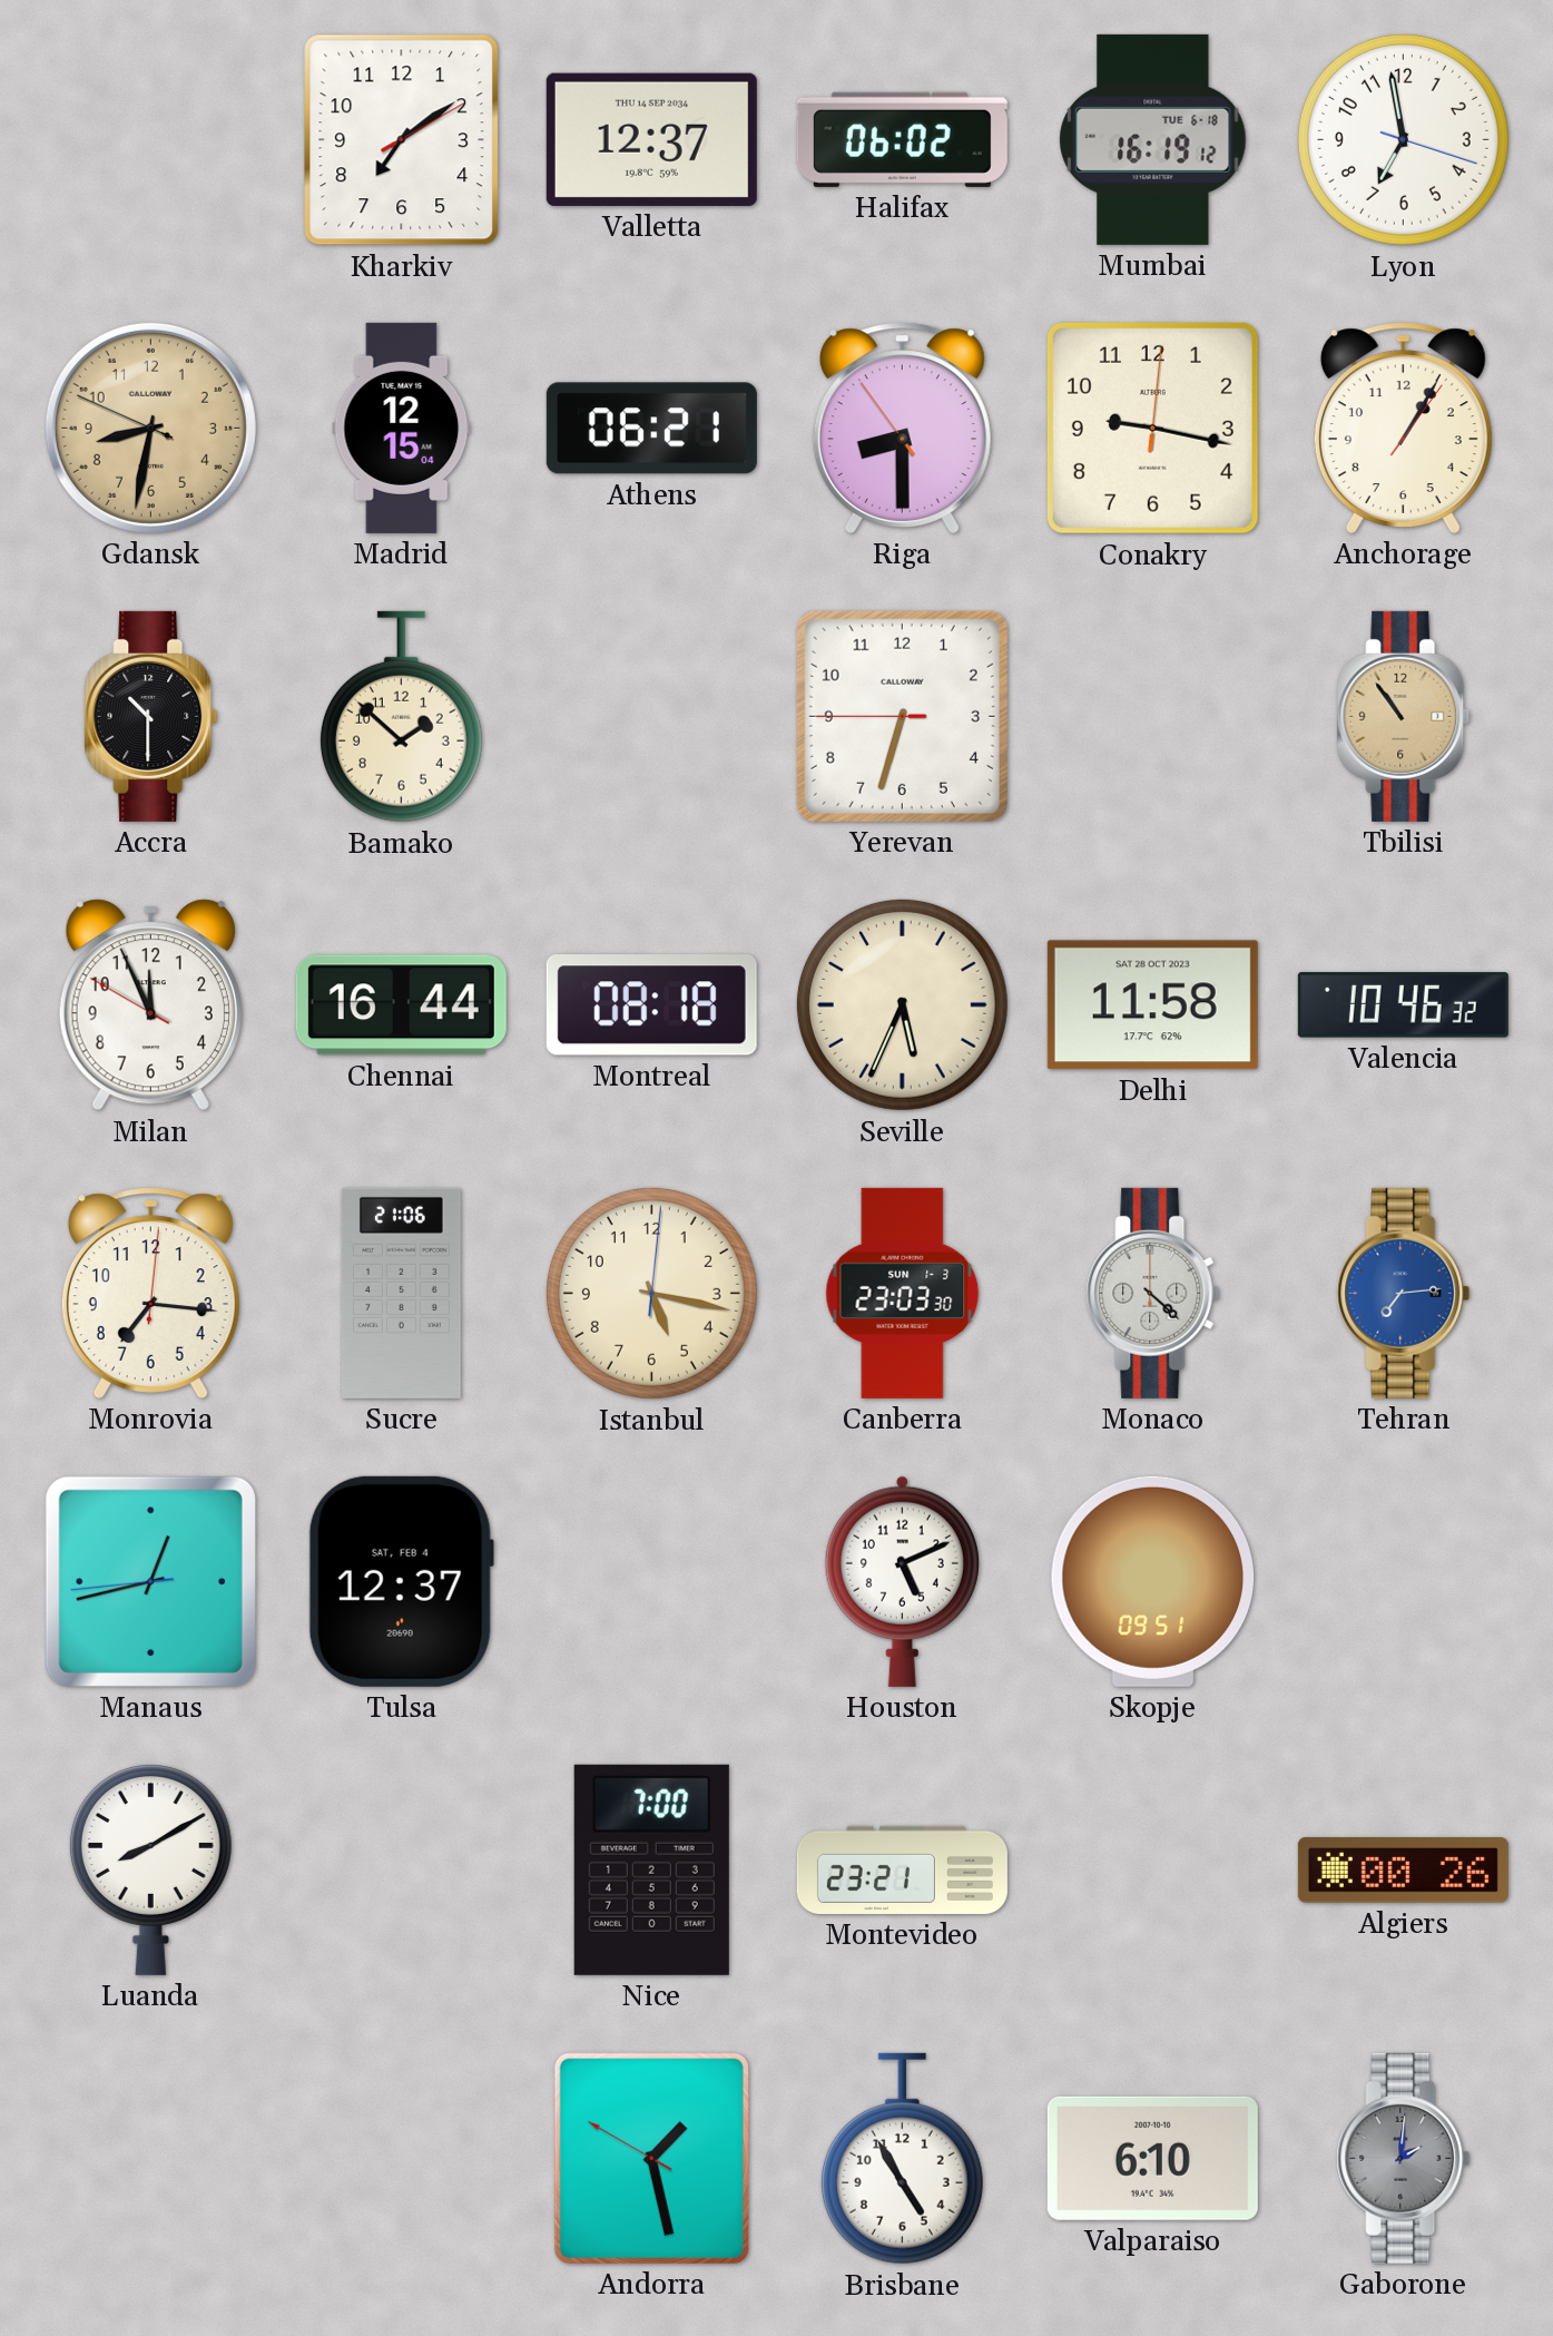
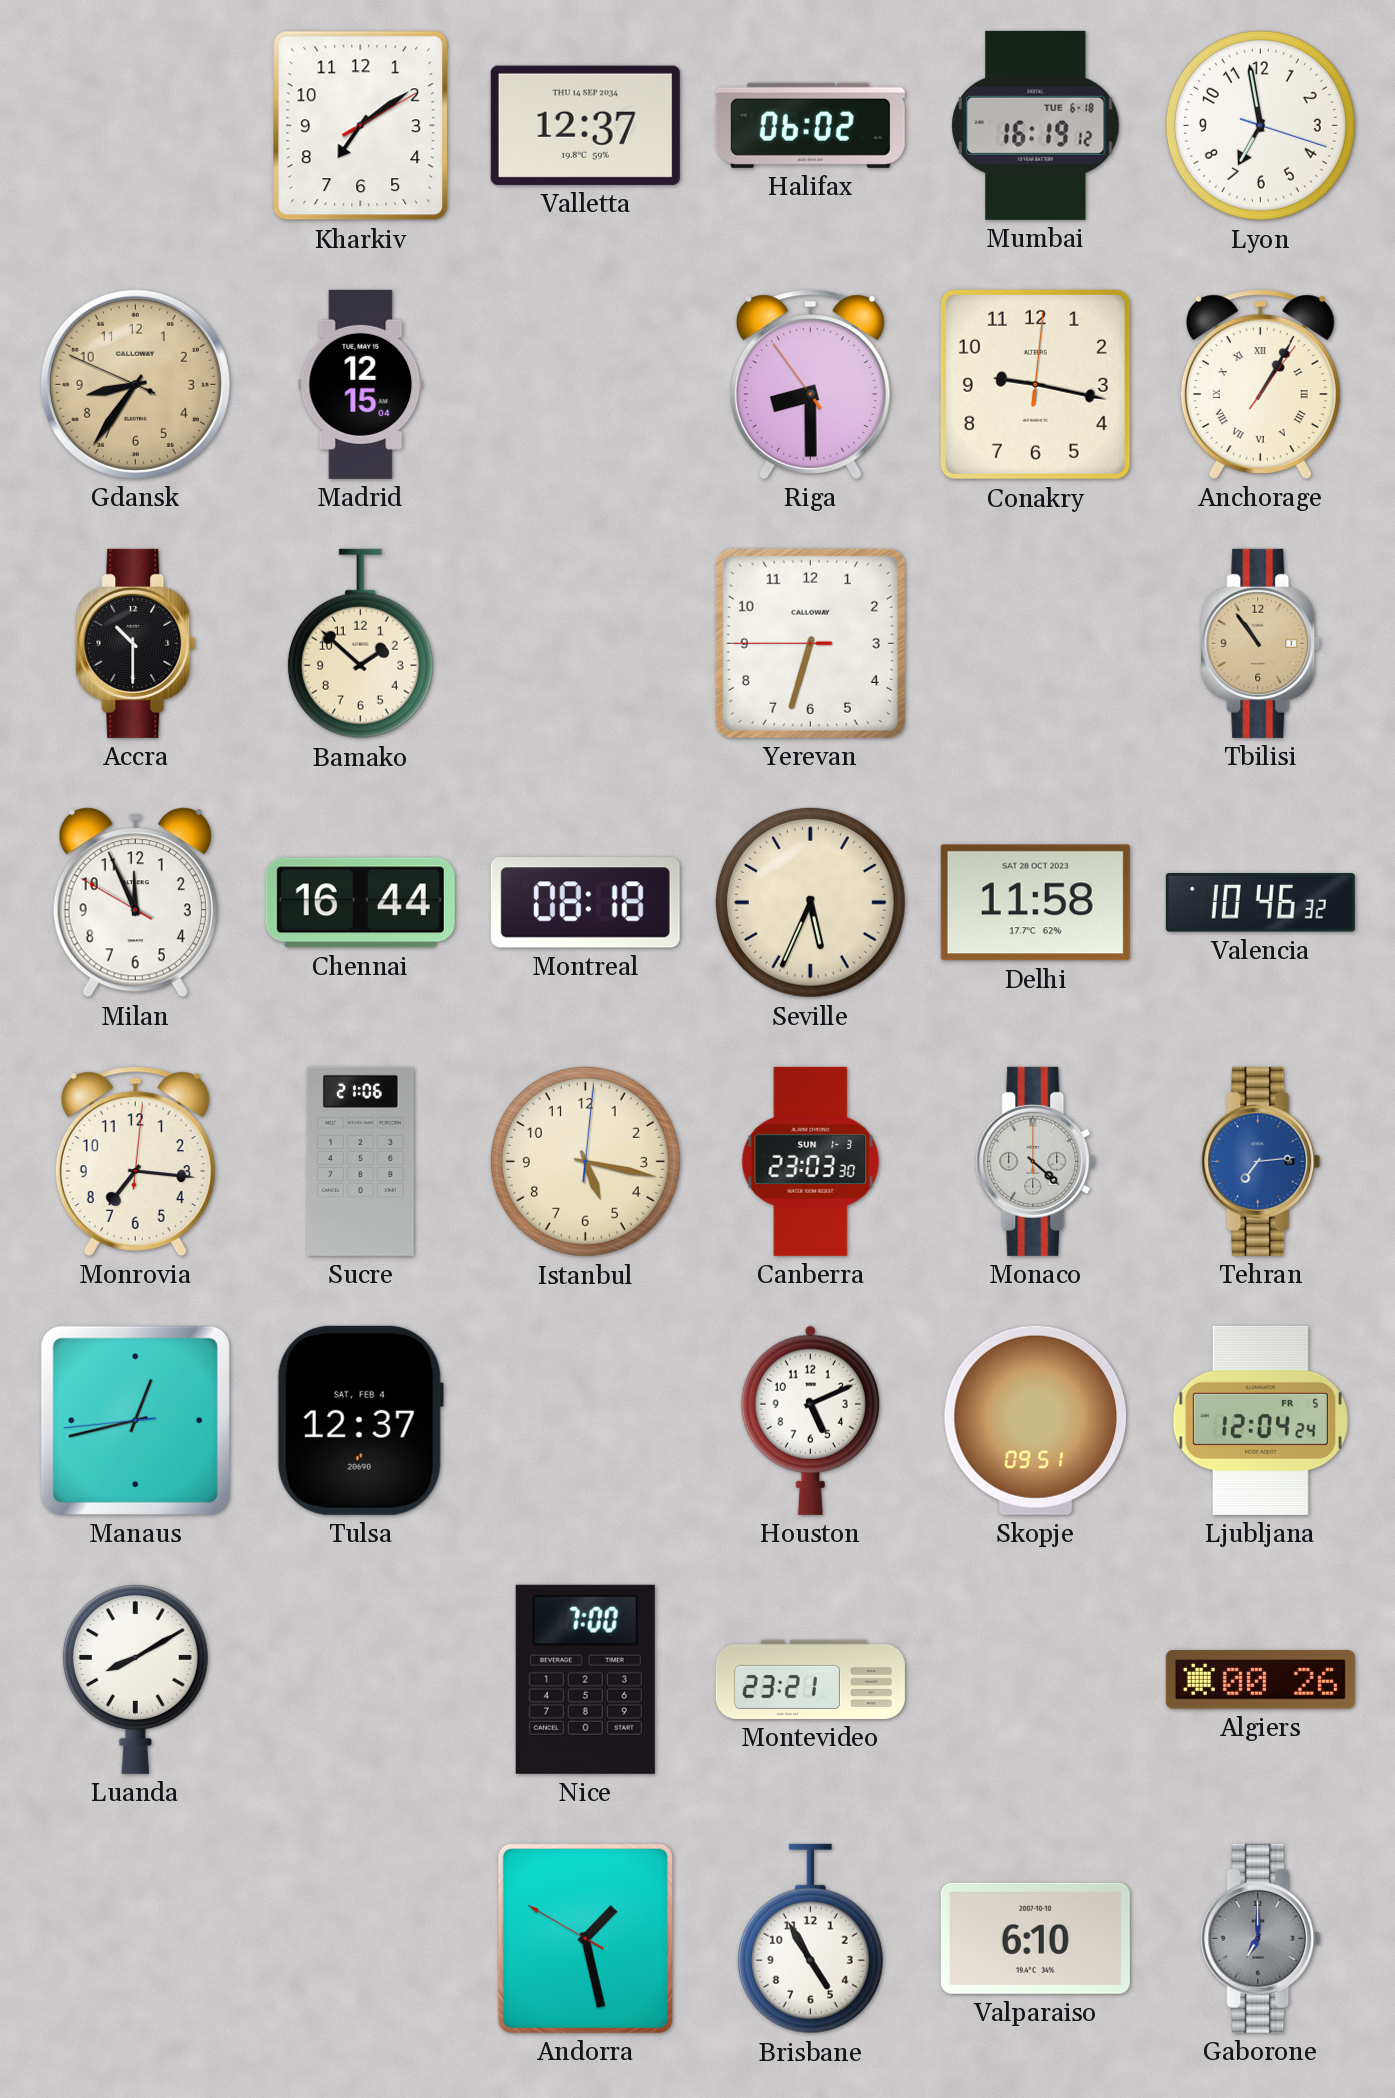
Gdansk: 8:31 -> 8:35
Athens: 06:21 -> none
Anchorage numerals: Arabic -> Roman
Ljubljana: none -> 12:04
Gaborone: 2:01 -> 7:00
